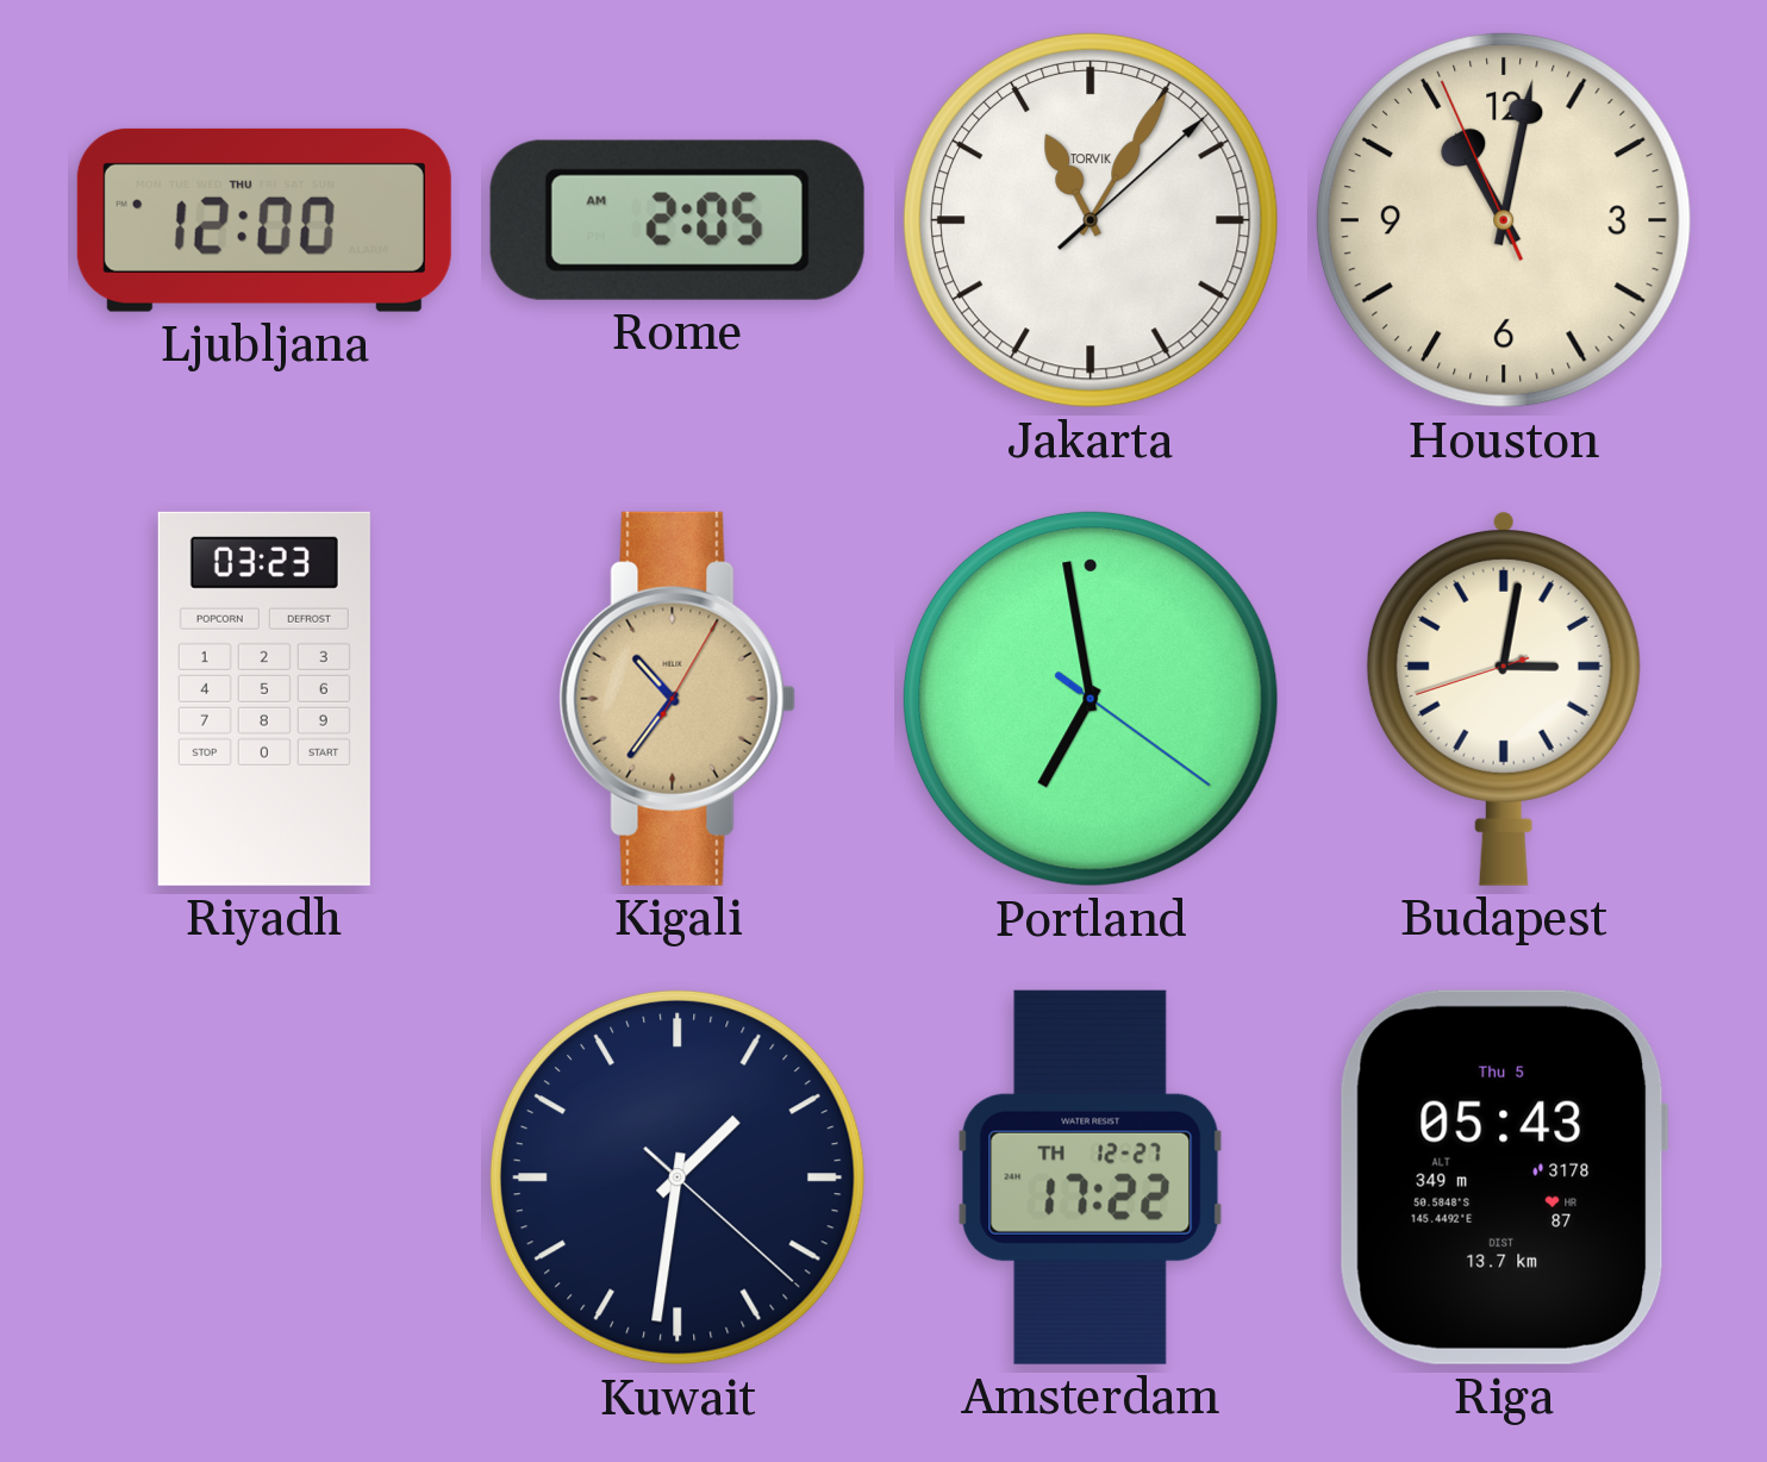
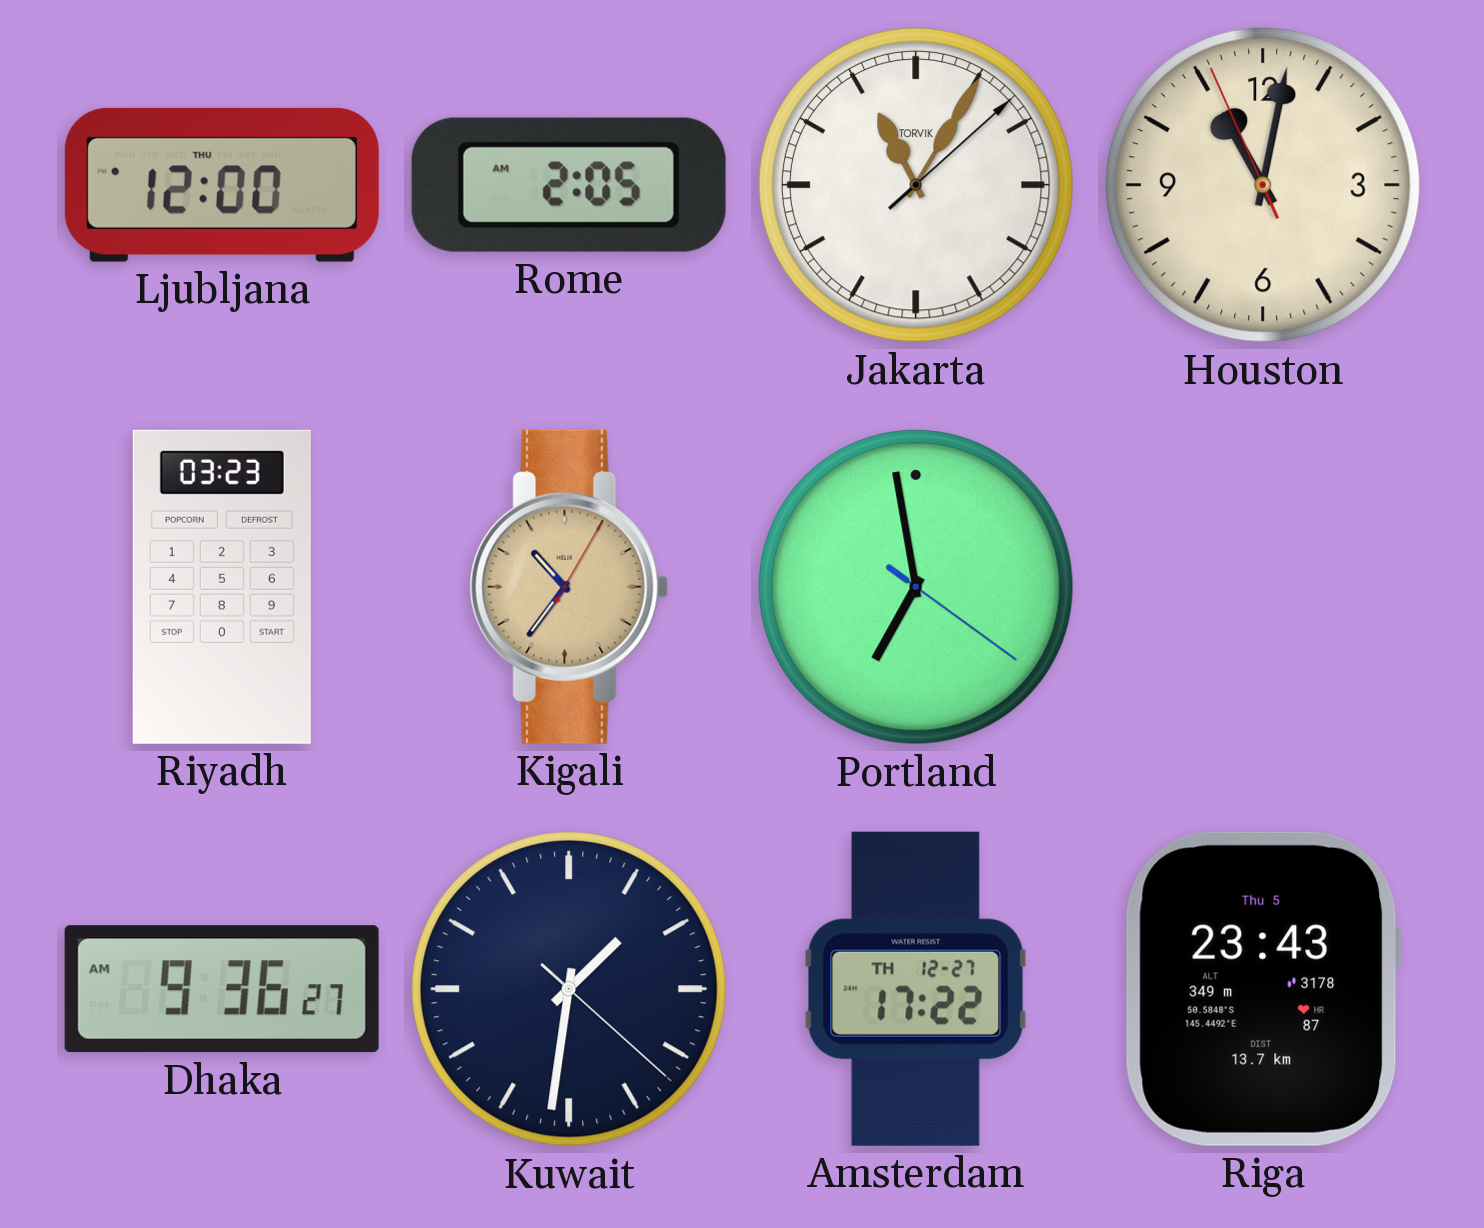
Budapest: 3:01 -> none
Dhaka: none -> 9:36
Riga: 05:43 -> 23:43
